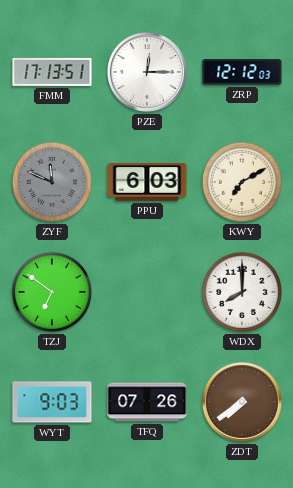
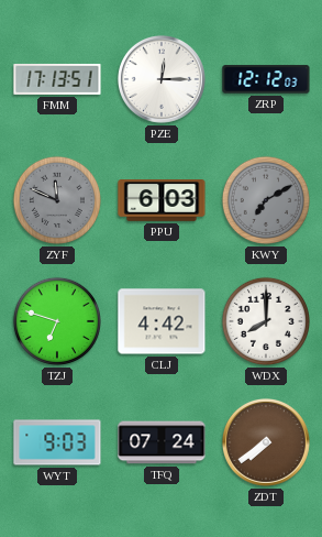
KWY dial: cream -> grey
TZJ: 6:51 -> 6:48
CLJ: none -> 4:42
TFQ: 07:26 -> 07:24
